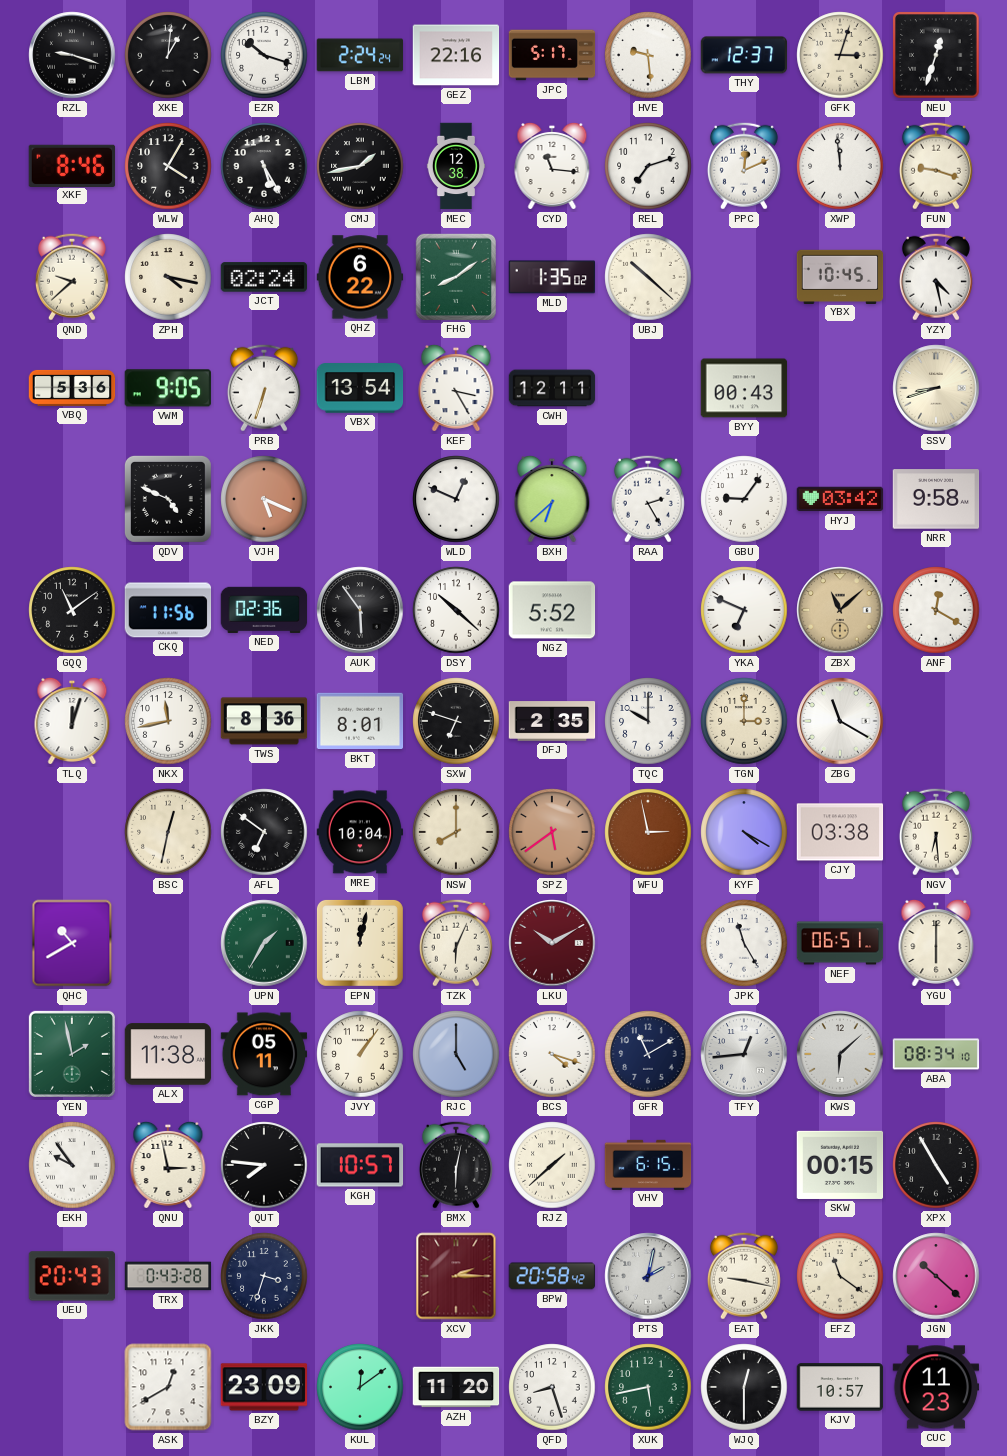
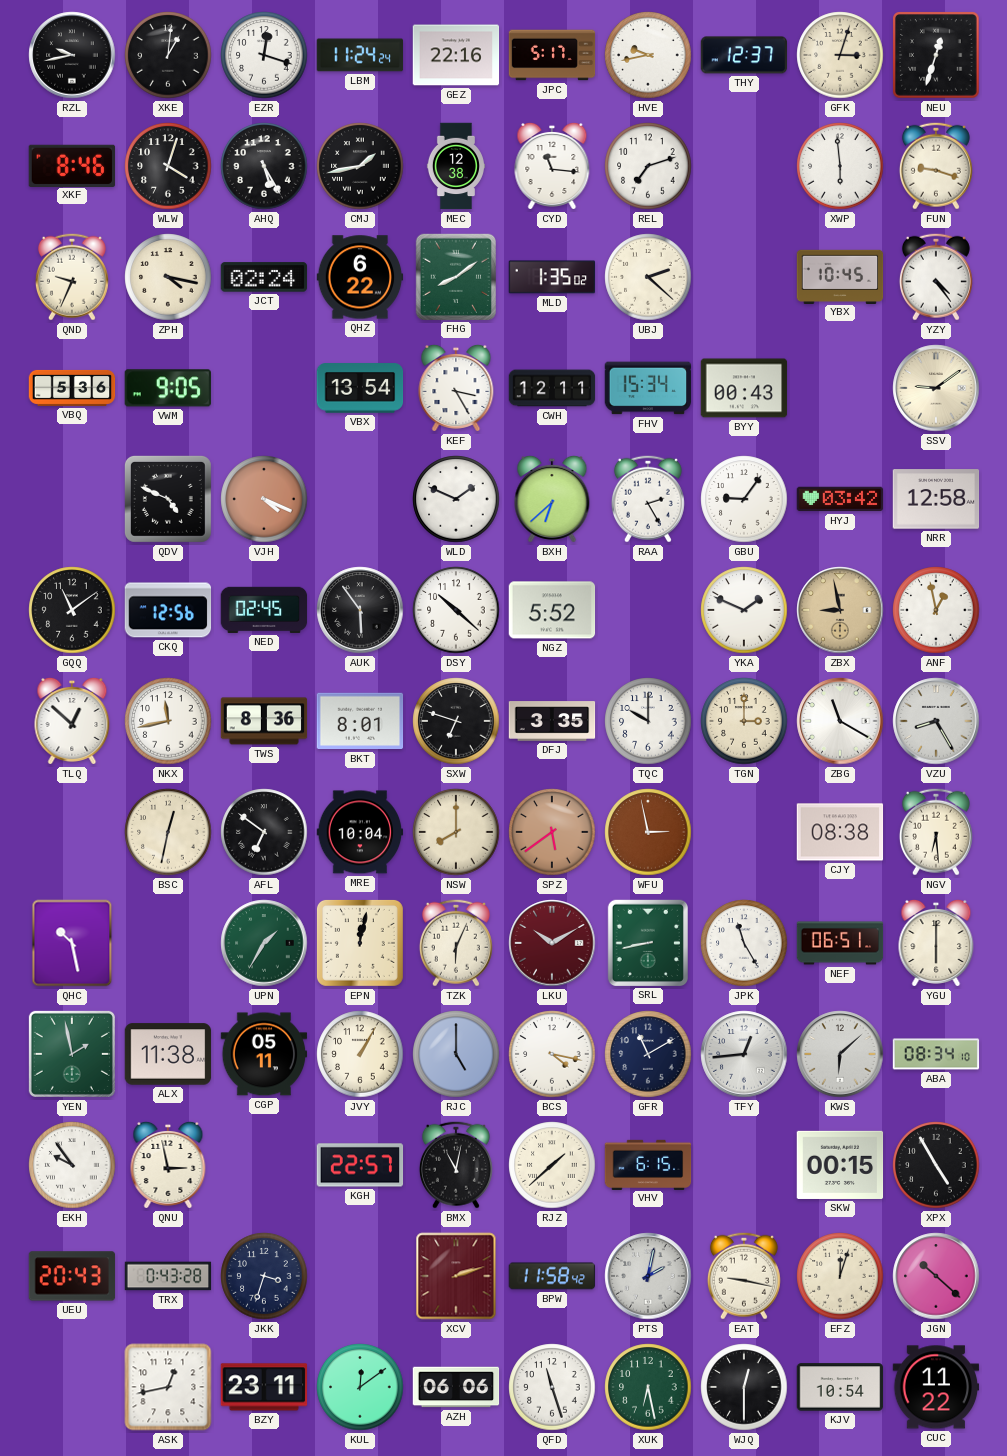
RZL: 9:18 -> 9:43
EZR: 10:18 -> 12:18
LBM: 2:24 -> 11:24
HVE: 9:29 -> 9:43
WLW: 4:05 -> 4:03
PPC: 12:11 -> none
XWP: 11:59 -> 5:59
QND: 9:38 -> 9:34
UBJ: 10:22 -> 2:22
YZY: 4:28 -> 4:24
PRB: 6:33 -> none
FHV: none -> 15:34
SSV: 8:42 -> 9:09
VJH: 5:19 -> 4:19
WLD: 12:49 -> 1:49
NRR: 9:58 -> 12:58
CKQ: 11:56 -> 12:56
NED: 02:36 -> 02:45
YKA: 6:49 -> 1:49
ZBX: 11:08 -> 8:58
ANF: 12:20 -> 12:58
TLQ: 12:03 -> 12:52
DFJ: 2:35 -> 3:35
VZU: none -> 8:25
KYF: 4:20 -> none
CJY: 03:38 -> 08:38
QHC: 10:40 -> 10:28
SRL: none -> 8:43
JVY: 1:06 -> 1:05
BCS: 4:18 -> 4:17
QUT: 7:46 -> none
KGH: 10:57 -> 22:57
BMX: 6:02 -> 11:02
XCV: 2:15 -> 2:12
BPW: 20:58 -> 11:58
EFZ: 11:21 -> 12:03
ASK: 12:40 -> 12:43
BZY: 23:09 -> 23:11
AZH: 11:20 -> 06:06
QFD: 8:27 -> 11:27
XUK: 5:43 -> 6:28
KJV: 10:57 -> 10:54
CUC: 11:23 -> 11:22
